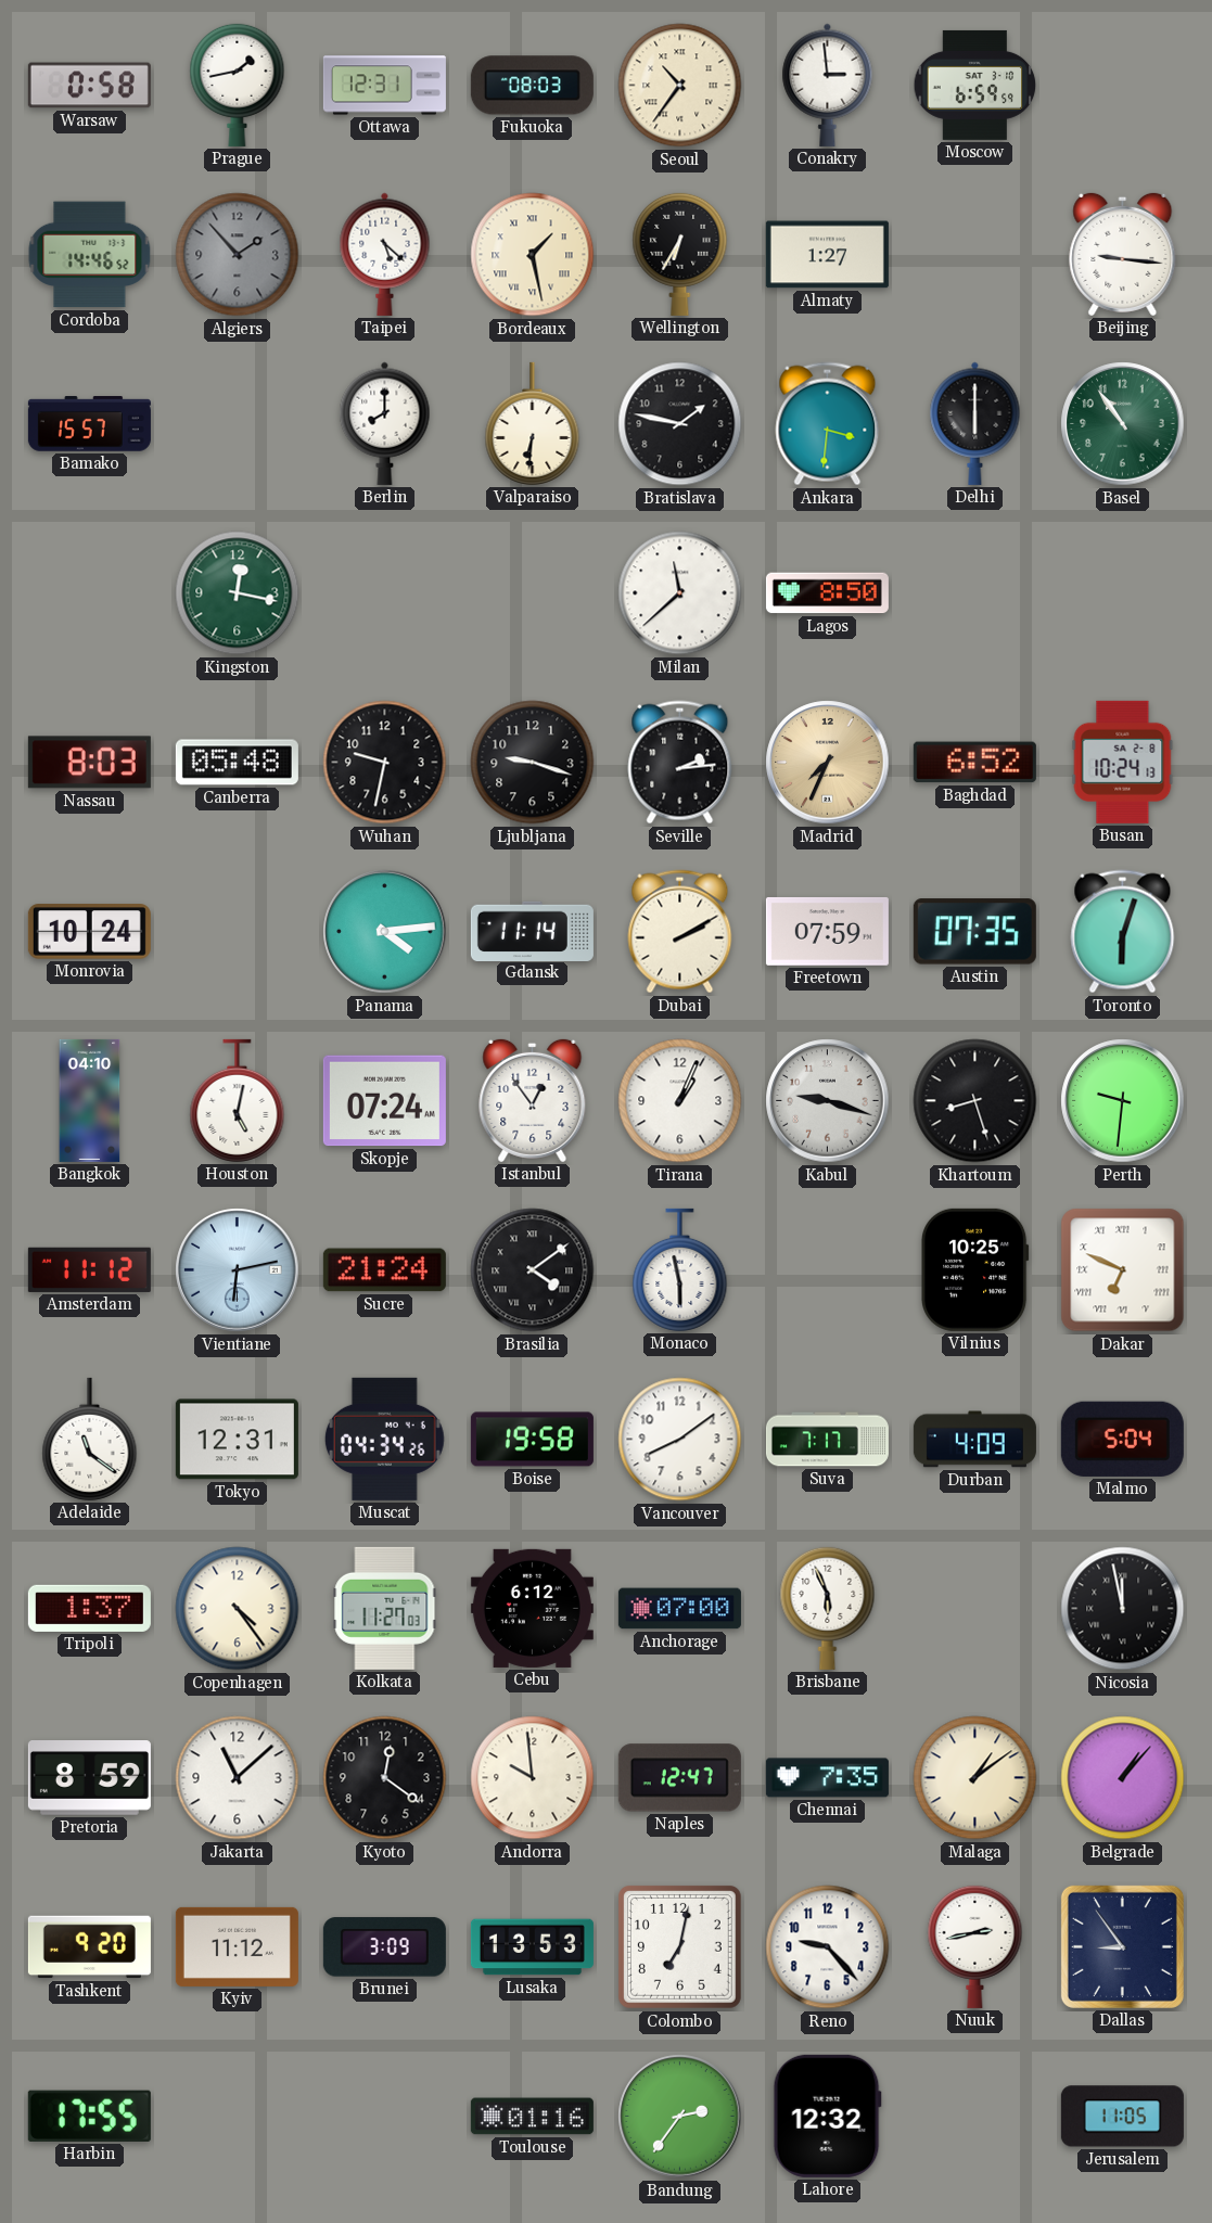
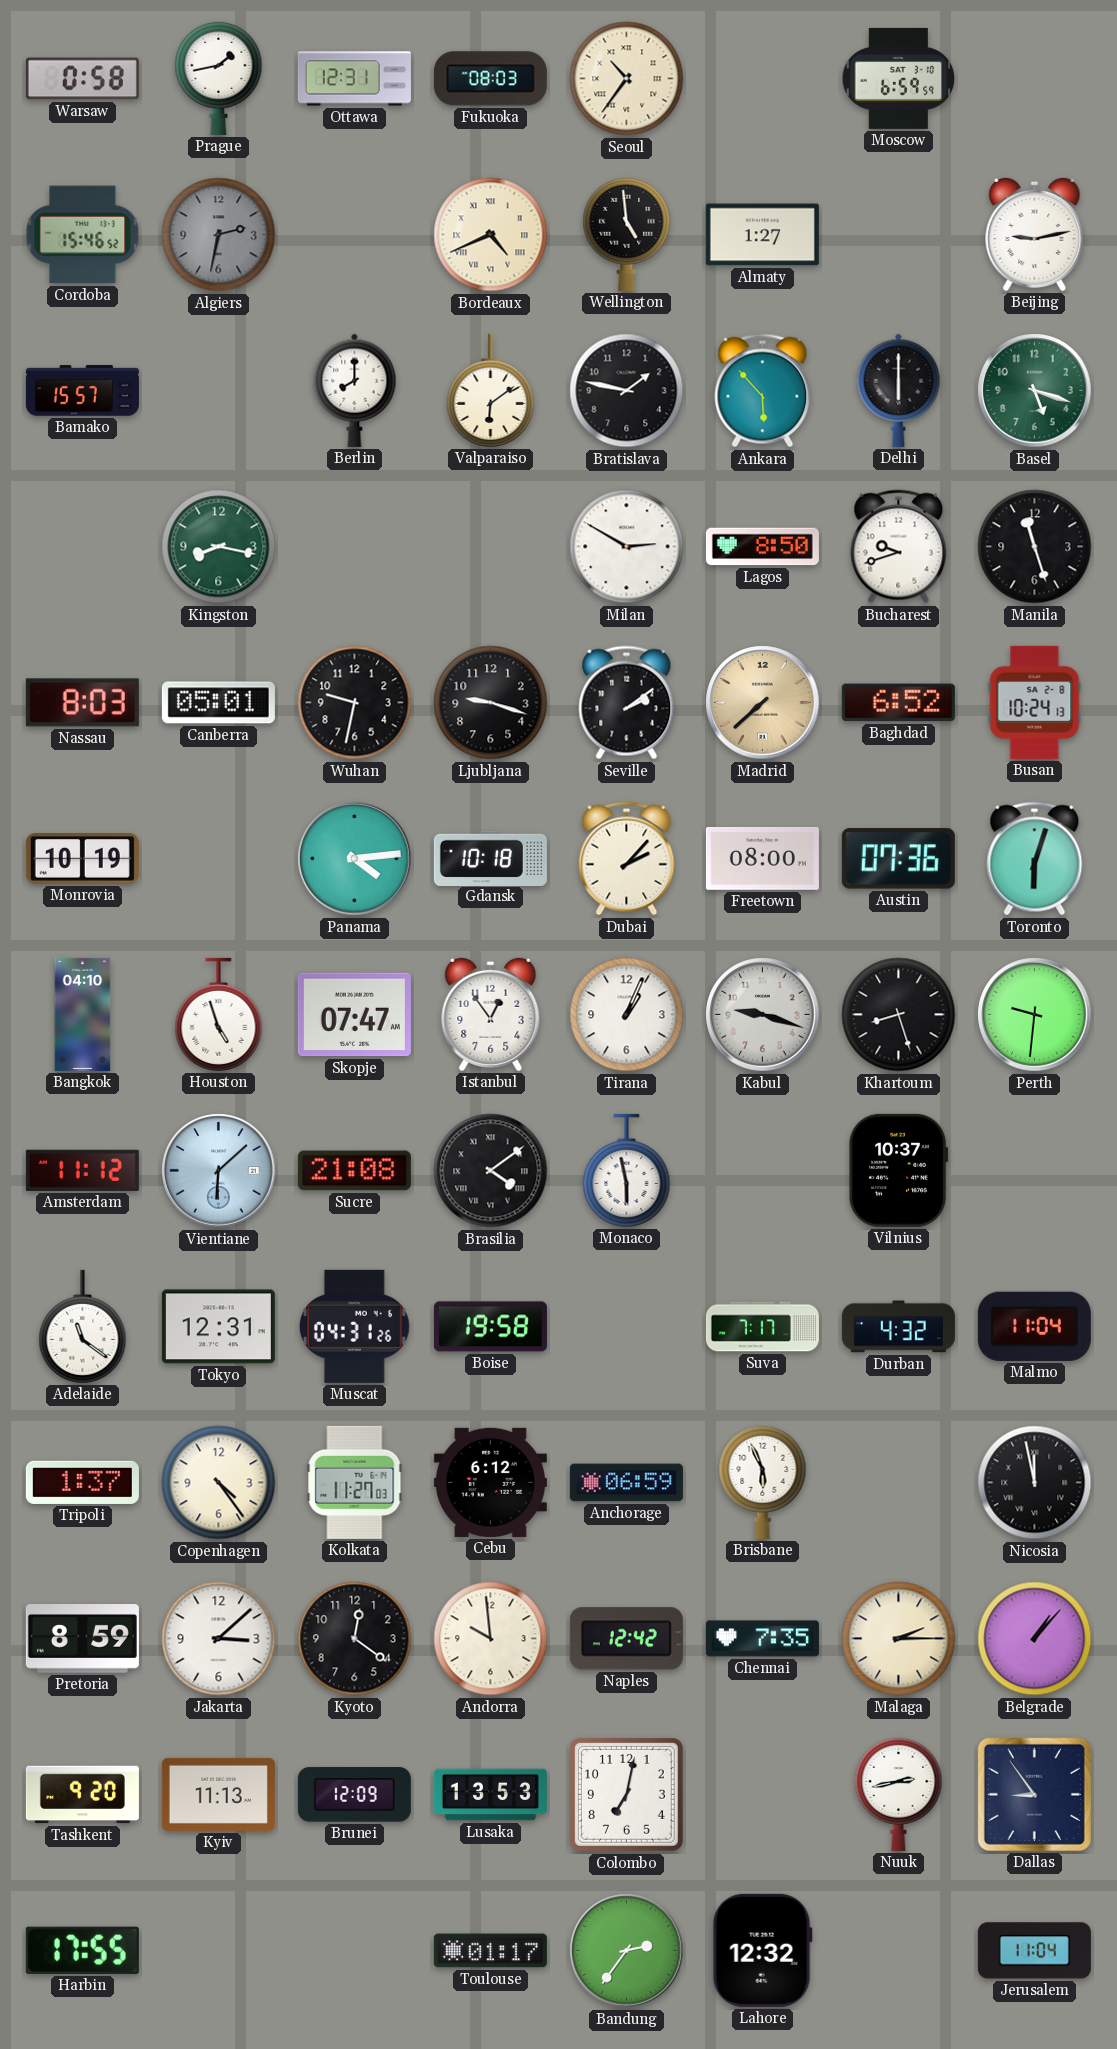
Conakry: 2:59 -> none
Cordoba: 14:46 -> 15:46
Algiers: 1:53 -> 2:32
Taipei: 5:22 -> none
Bordeaux: 1:28 -> 4:41
Wellington: 6:35 -> 4:59
Beijing: 9:16 -> 9:13
Valparaiso: 6:31 -> 6:09
Ankara: 3:31 -> 5:53
Basel: 10:54 -> 5:18
Kingston: 12:17 -> 8:17
Milan: 11:38 -> 2:50
Bucharest: none -> 9:42
Manila: none -> 11:27
Canberra: 05:48 -> 05:01
Seville: 2:14 -> 2:09
Madrid: 7:34 -> 7:38
Monrovia: 10:24 -> 10:19
Gdansk: 11:14 -> 10:18
Dubai: 2:10 -> 2:07
Freetown: 07:59 -> 08:00
Austin: 07:35 -> 07:36
Houston: 5:02 -> 4:57
Skopje: 07:24 -> 07:47
Vientiane: 6:13 -> 6:08
Sucre: 21:24 -> 21:08
Vilnius: 10:25 -> 10:37
Dakar: 6:49 -> none
Muscat: 04:34 -> 04:31
Vancouver: 8:09 -> none
Durban: 4:09 -> 4:32
Malmo: 5:04 -> 11:04
Anchorage: 07:00 -> 06:59
Jakarta: 11:08 -> 3:08
Naples: 12:47 -> 12:42
Malaga: 1:09 -> 2:15
Kyiv: 11:12 -> 11:13
Brunei: 3:09 -> 12:09
Reno: 9:23 -> none
Toulouse: 01:16 -> 01:17
Jerusalem: 11:05 -> 11:04
